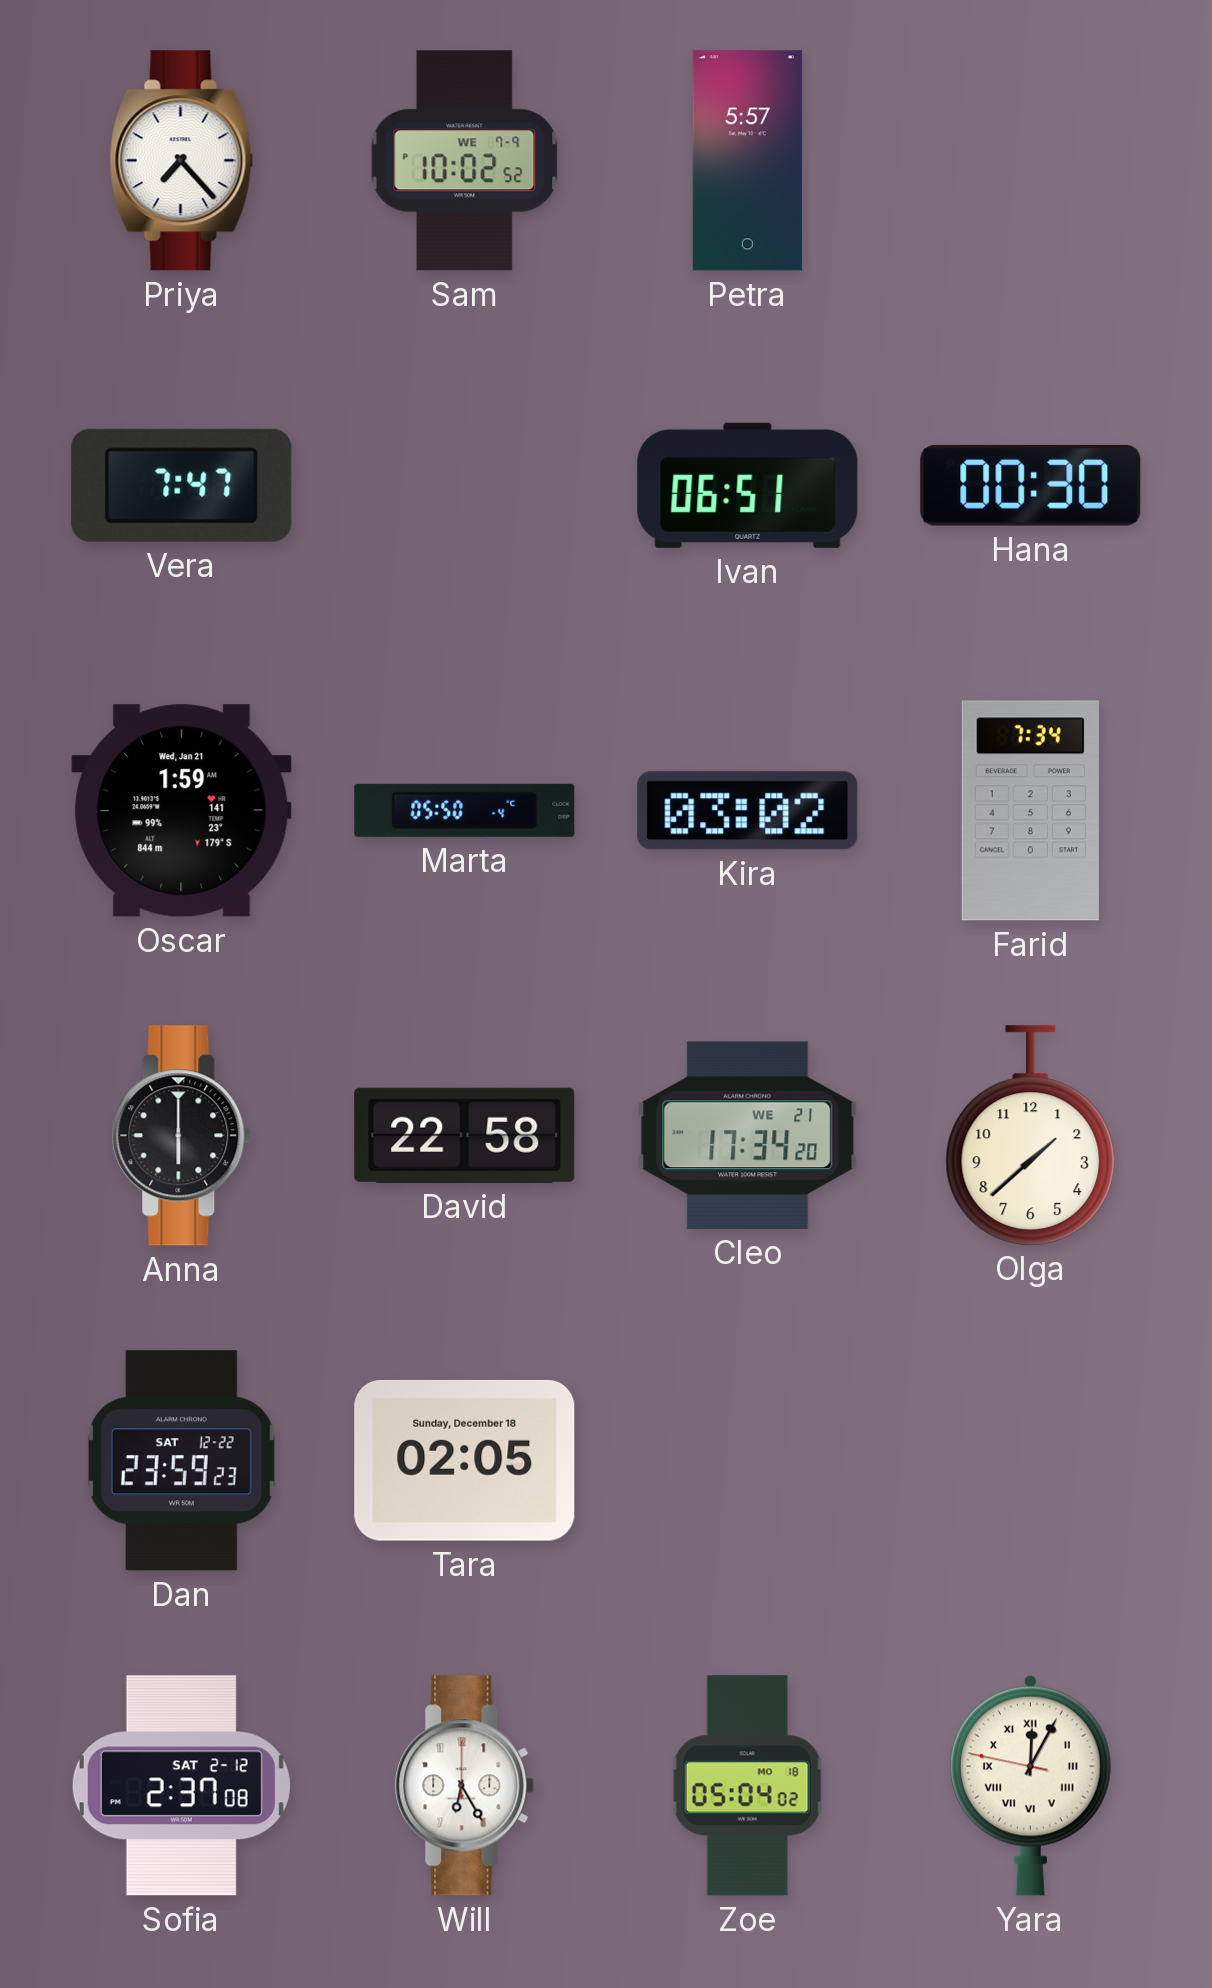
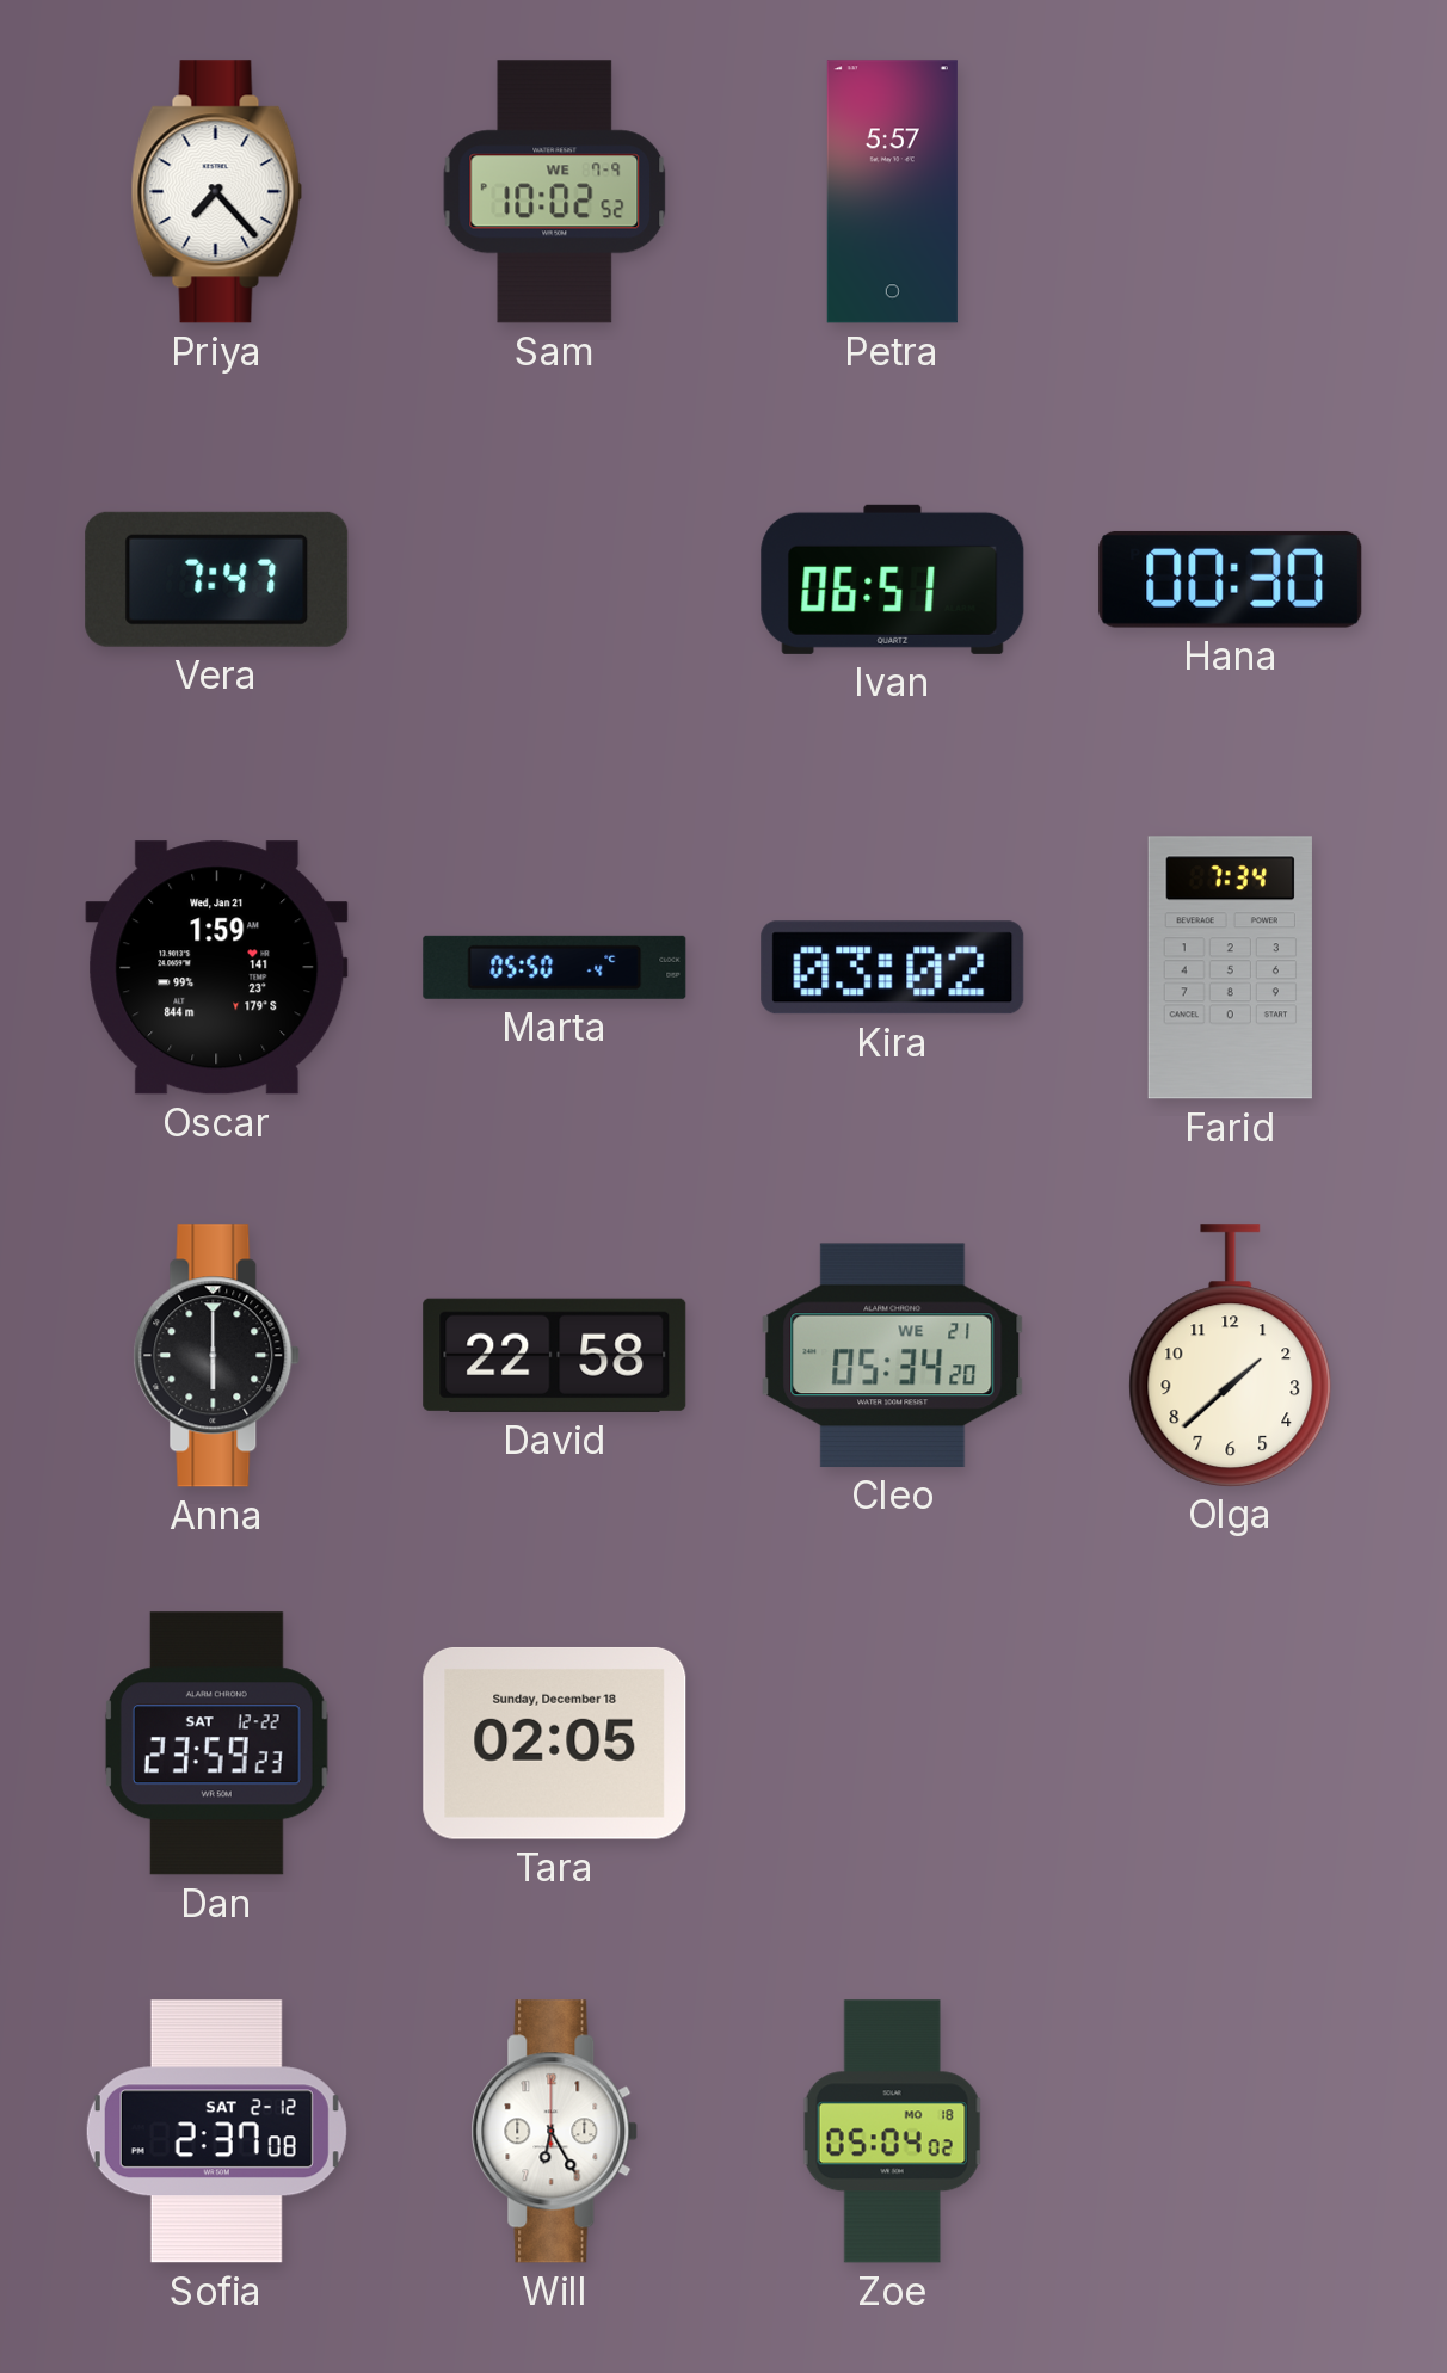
Cleo: 17:34 -> 05:34
Yara: 12:04 -> none
